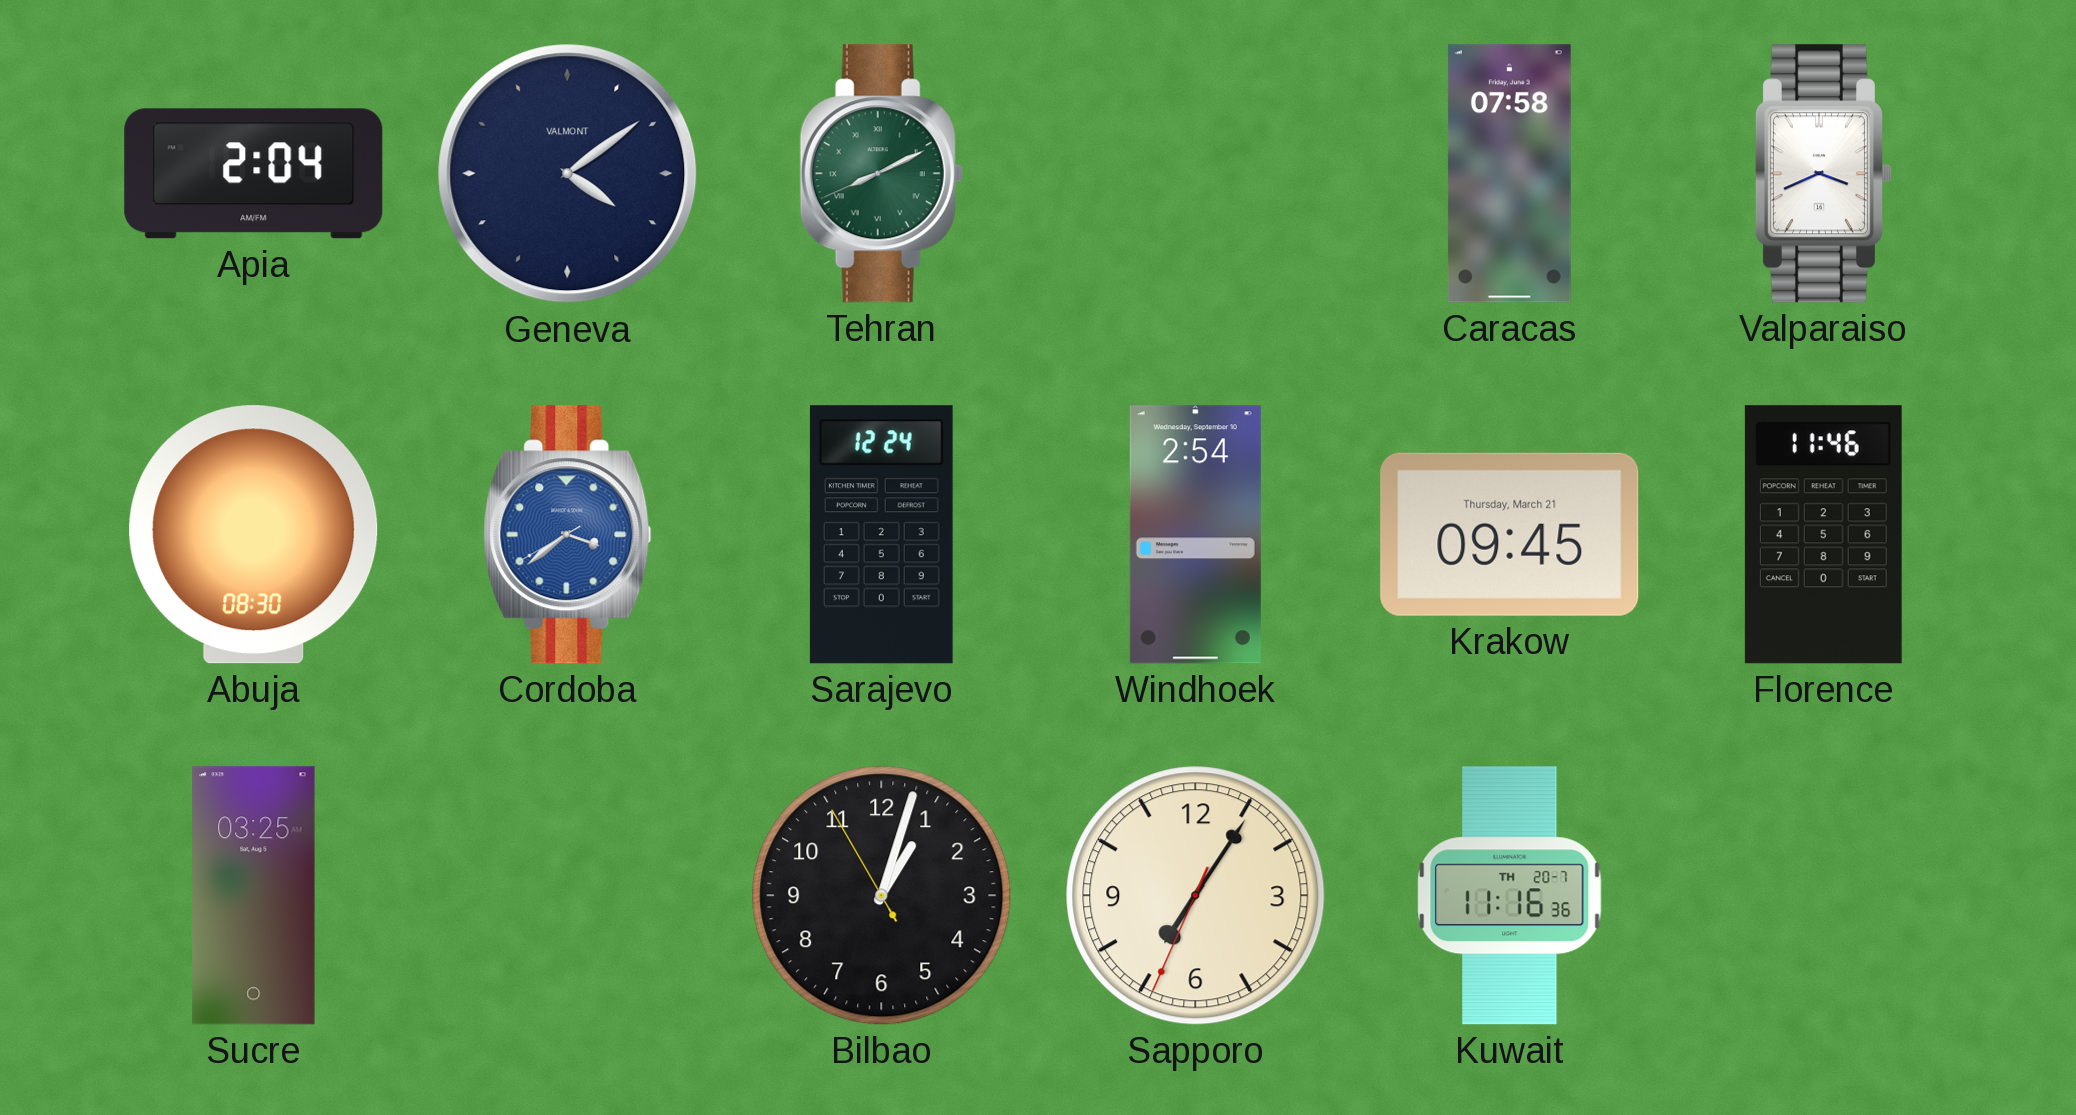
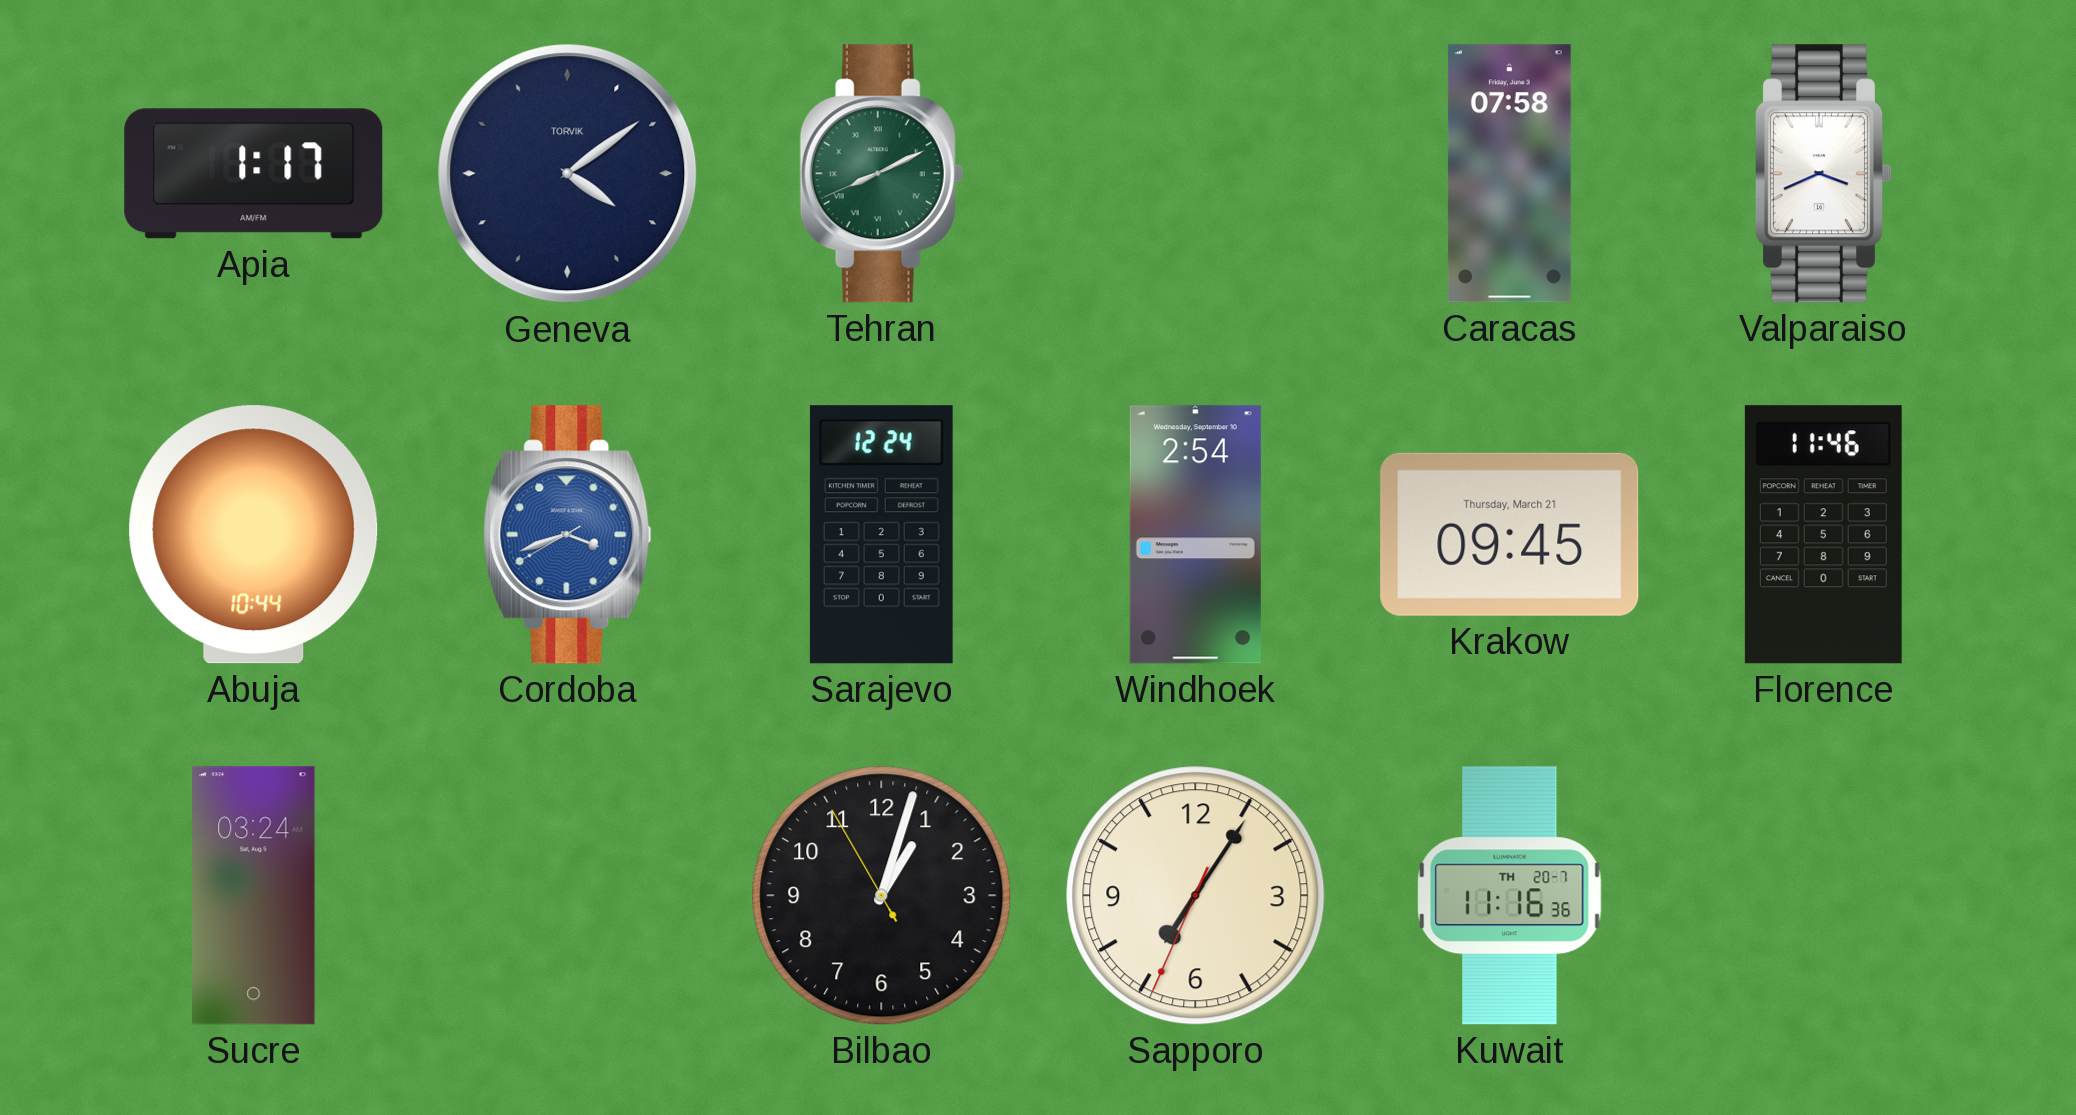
Apia: 2:04 -> 1:17
Geneva brand: VALMONT -> TORVIK
Abuja: 08:30 -> 10:44
Cordoba: 3:38 -> 3:41
Sucre: 03:25 -> 03:24
